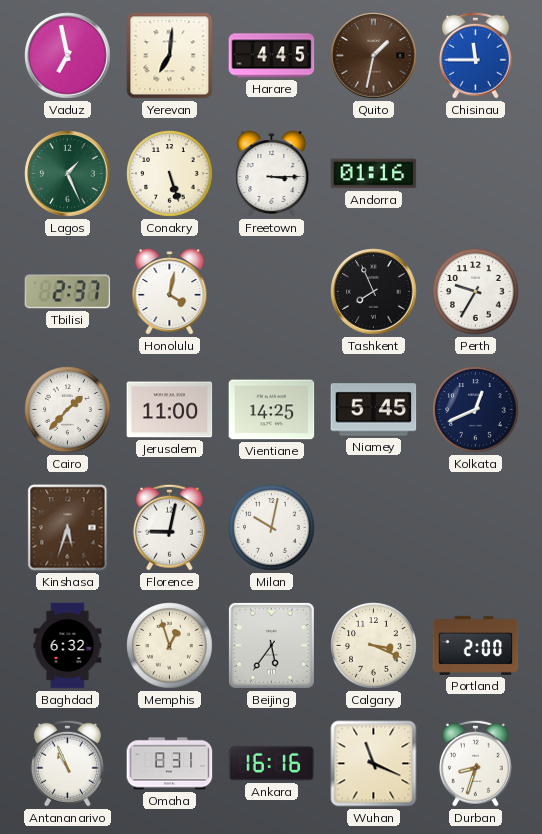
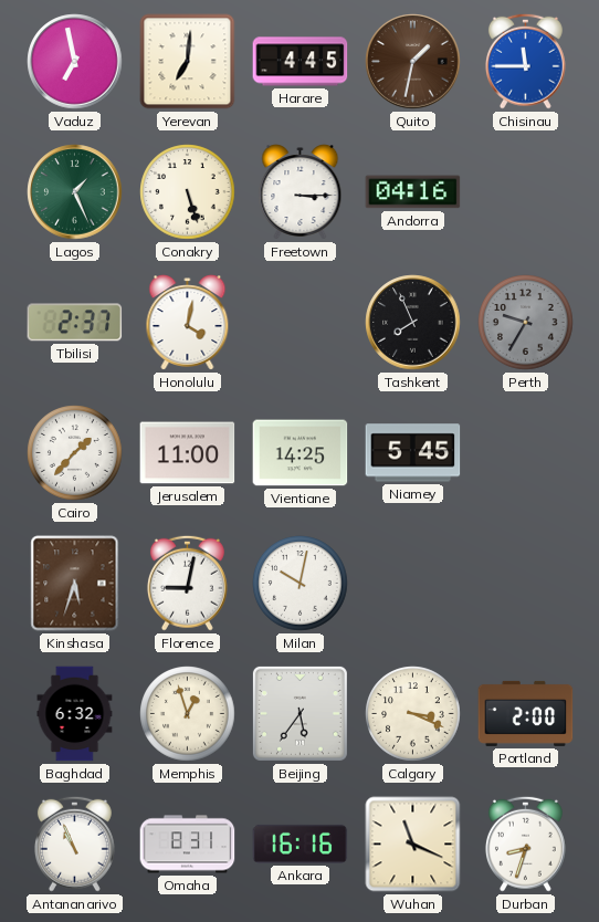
Andorra: 01:16 -> 04:16
Perth dial: white -> grey
Kolkata: 12:41 -> none
